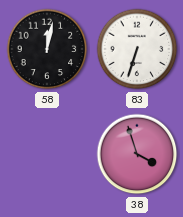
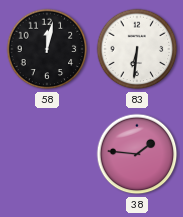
83: 6:33 -> 6:31
38: 3:57 -> 1:46
